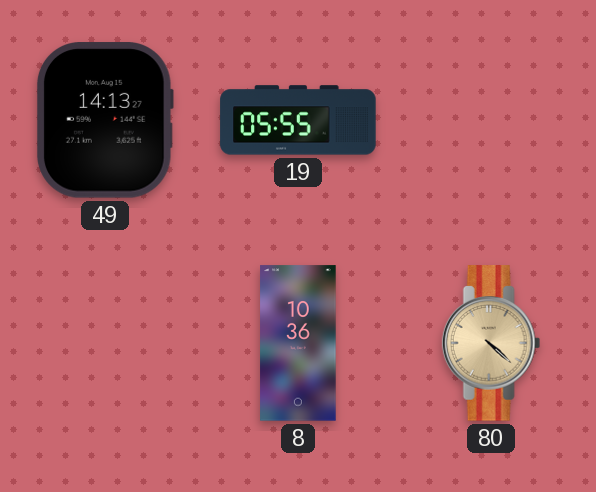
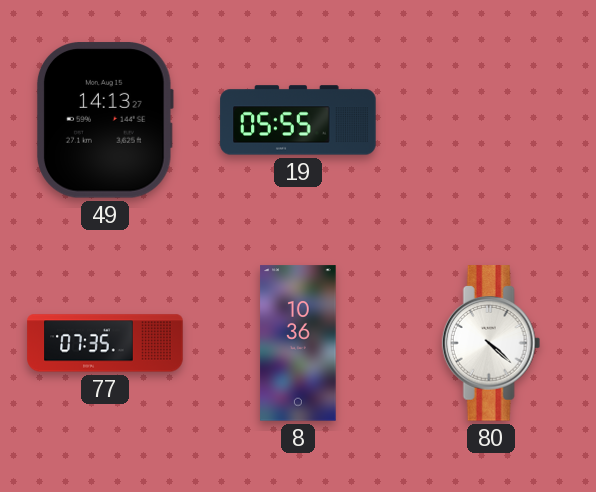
77: none -> 07:35
80 dial: champagne -> white
